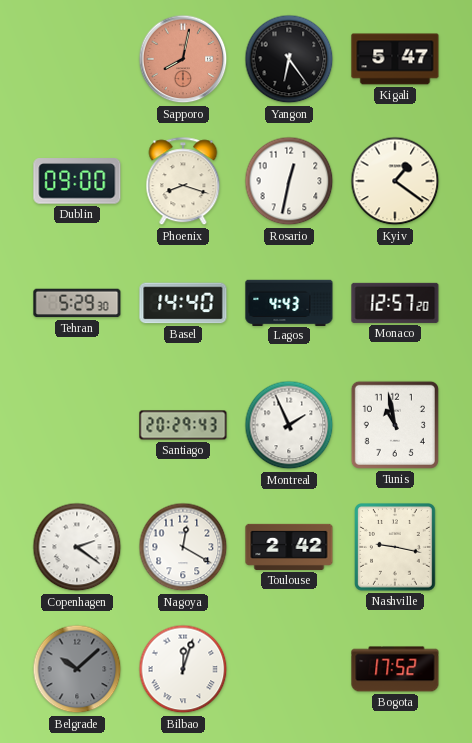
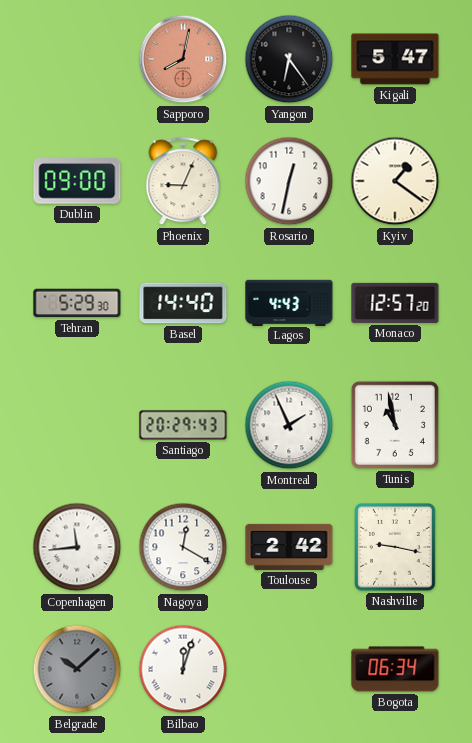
Phoenix: 8:18 -> 9:04
Copenhagen: 2:21 -> 11:44
Bogota: 17:52 -> 06:34
